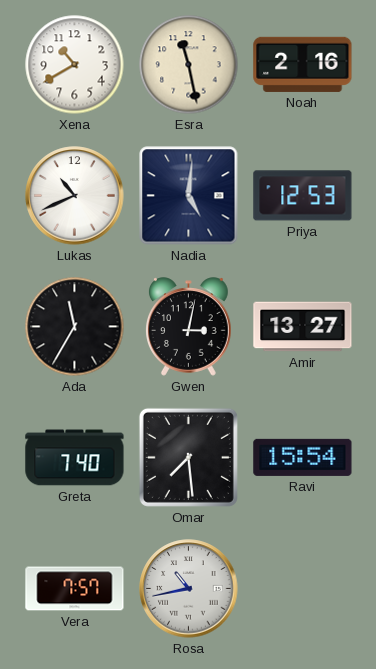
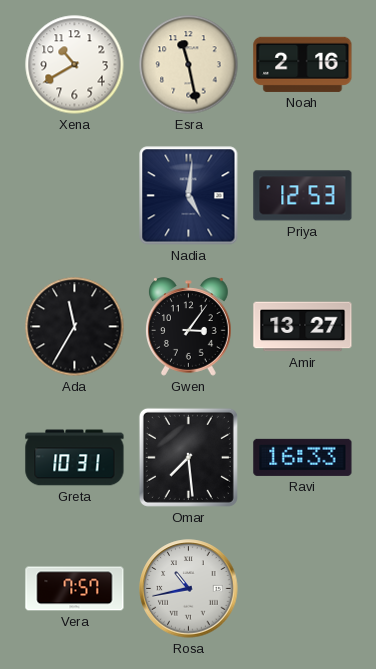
Lukas: 10:41 -> none
Gwen: 3:02 -> 3:06
Greta: 7:40 -> 10:31
Ravi: 15:54 -> 16:33
